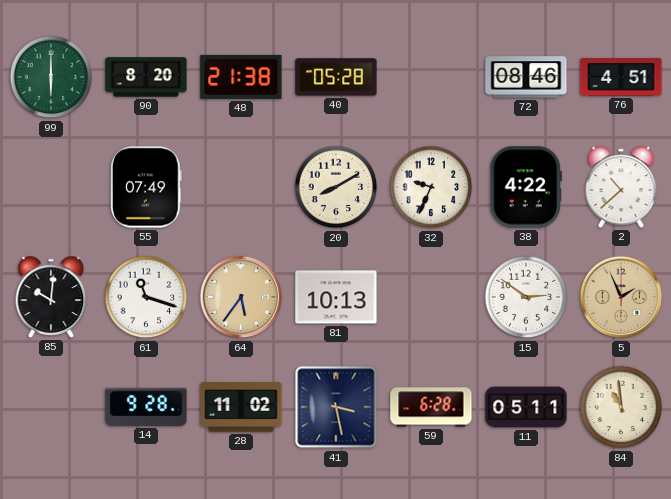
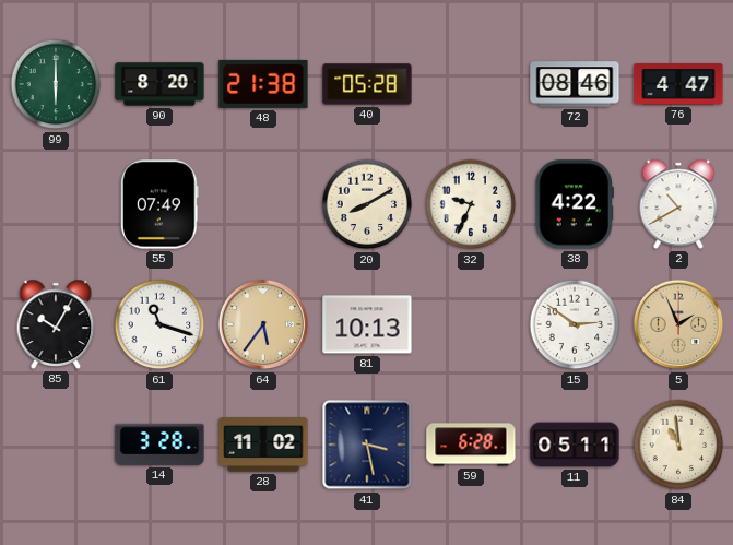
76: 4:51 -> 4:47
2: 10:38 -> 10:40
85: 10:01 -> 10:05
14: 9:28 -> 3:28
